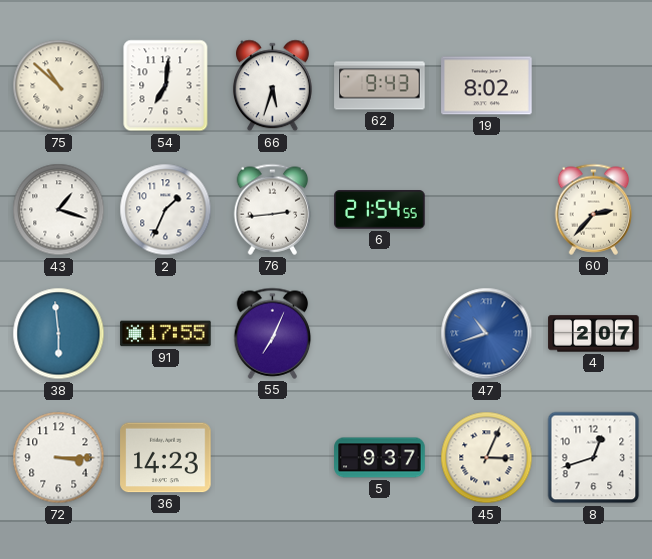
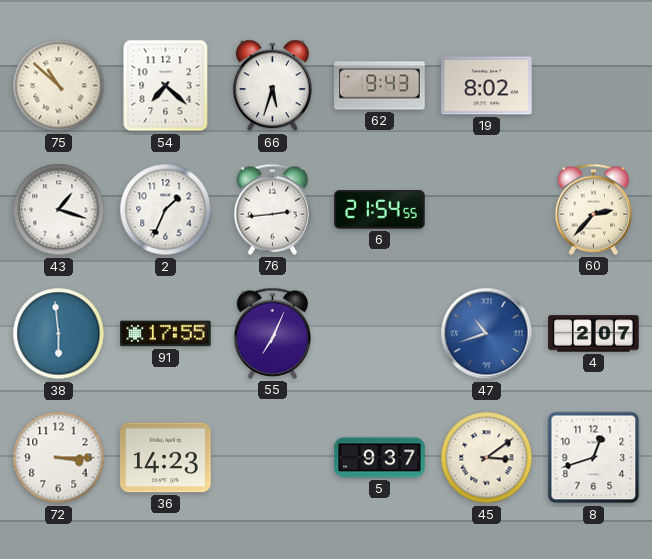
54: 7:01 -> 7:22
45: 3:04 -> 3:09
